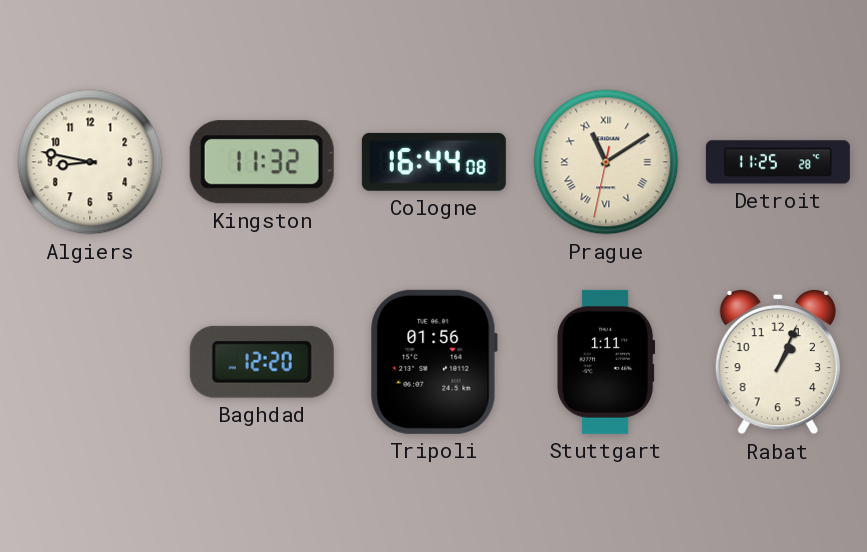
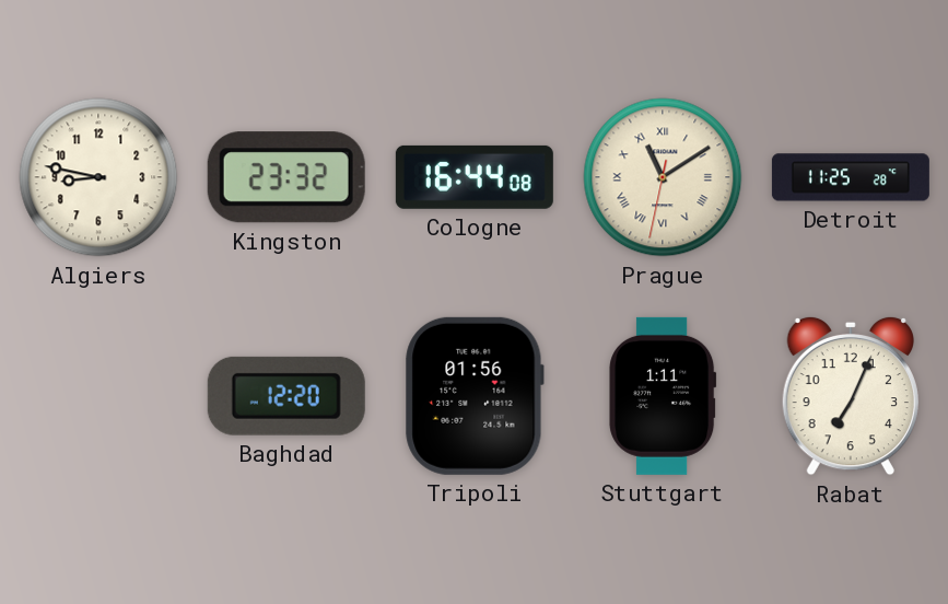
Kingston: 11:32 -> 23:32
Rabat: 1:04 -> 7:04
